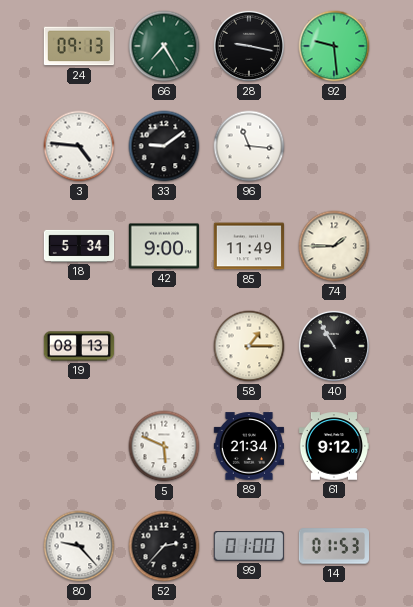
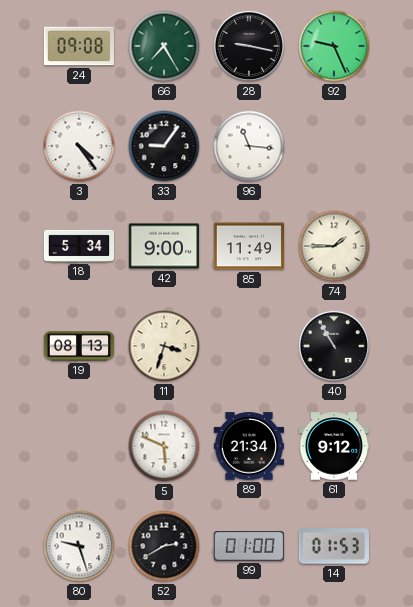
24: 09:13 -> 09:08
92: 9:29 -> 9:26
3: 4:46 -> 4:24
33: 9:09 -> 9:06
11: none -> 3:33
58: 1:15 -> none
80: 9:23 -> 9:27
52: 2:37 -> 2:40
